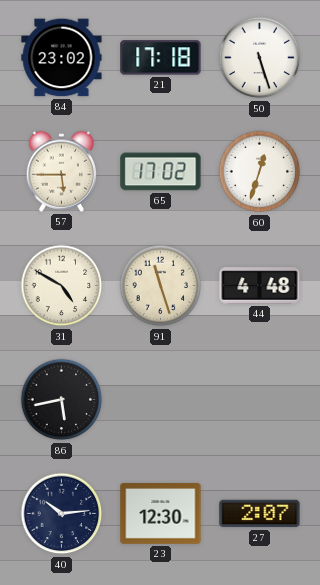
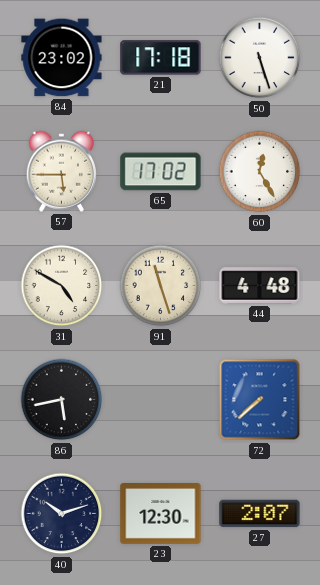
60: 12:33 -> 12:25
72: none -> 7:38
40: 10:14 -> 10:12
